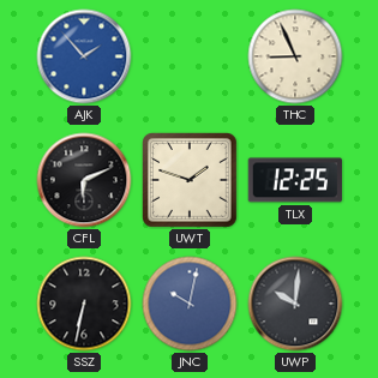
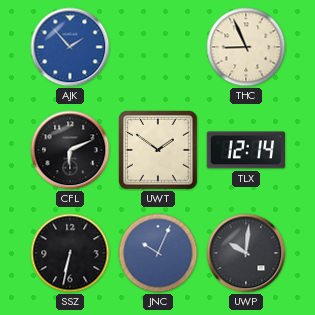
UWT: 1:48 -> 1:51
TLX: 12:25 -> 12:14
JNC: 10:02 -> 10:04
